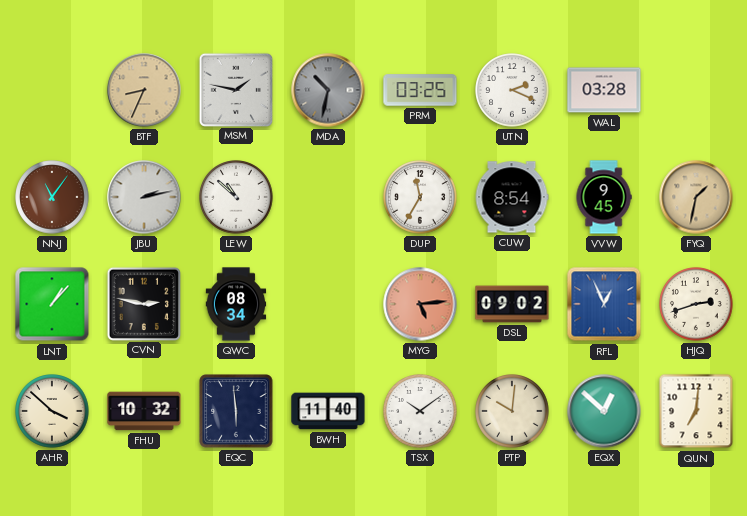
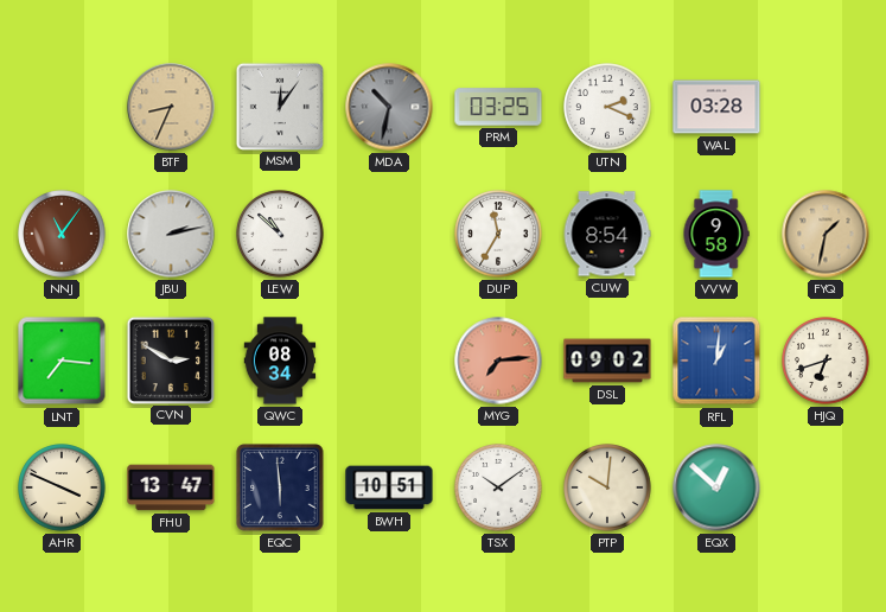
MSM: 1:47 -> 12:06
VVW: 9:45 -> 9:58
LNT: 1:07 -> 7:16
CVN: 2:47 -> 2:50
MYG: 5:14 -> 7:14
RFL: 12:56 -> 1:01
HJQ: 2:42 -> 6:42
AHR: 3:52 -> 3:49
FHU: 10:32 -> 13:47
BWH: 11:40 -> 10:51
QUN: 7:01 -> none
